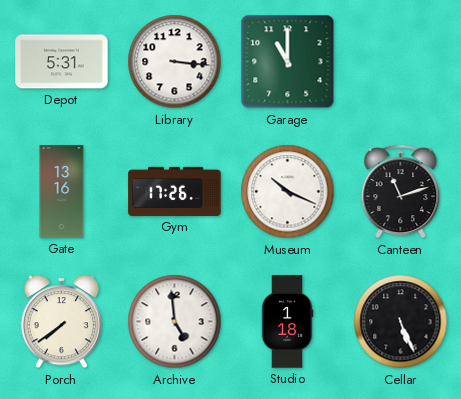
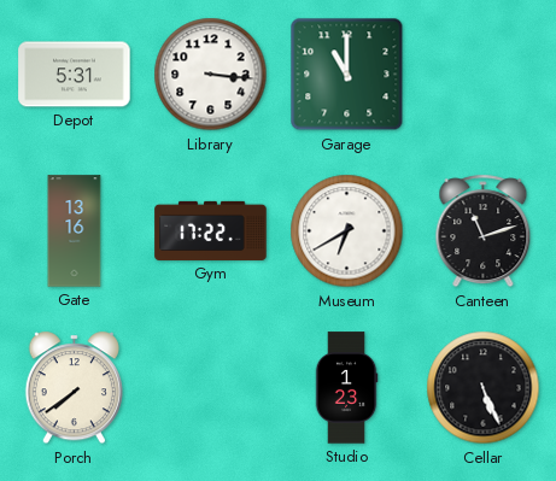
Gym: 17:26 -> 17:22
Museum: 10:19 -> 6:40
Archive: 4:59 -> none
Studio: 1:18 -> 1:23
